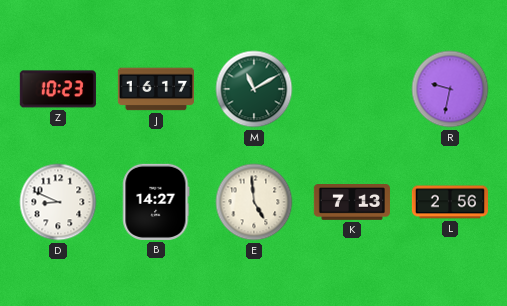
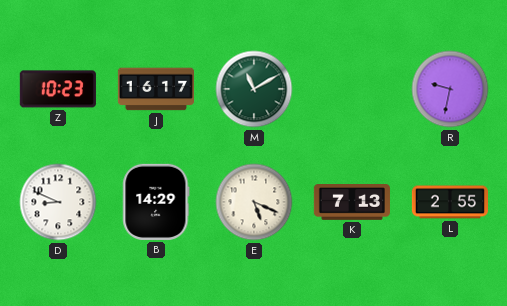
B: 14:27 -> 14:29
E: 4:59 -> 5:19
L: 2:56 -> 2:55
